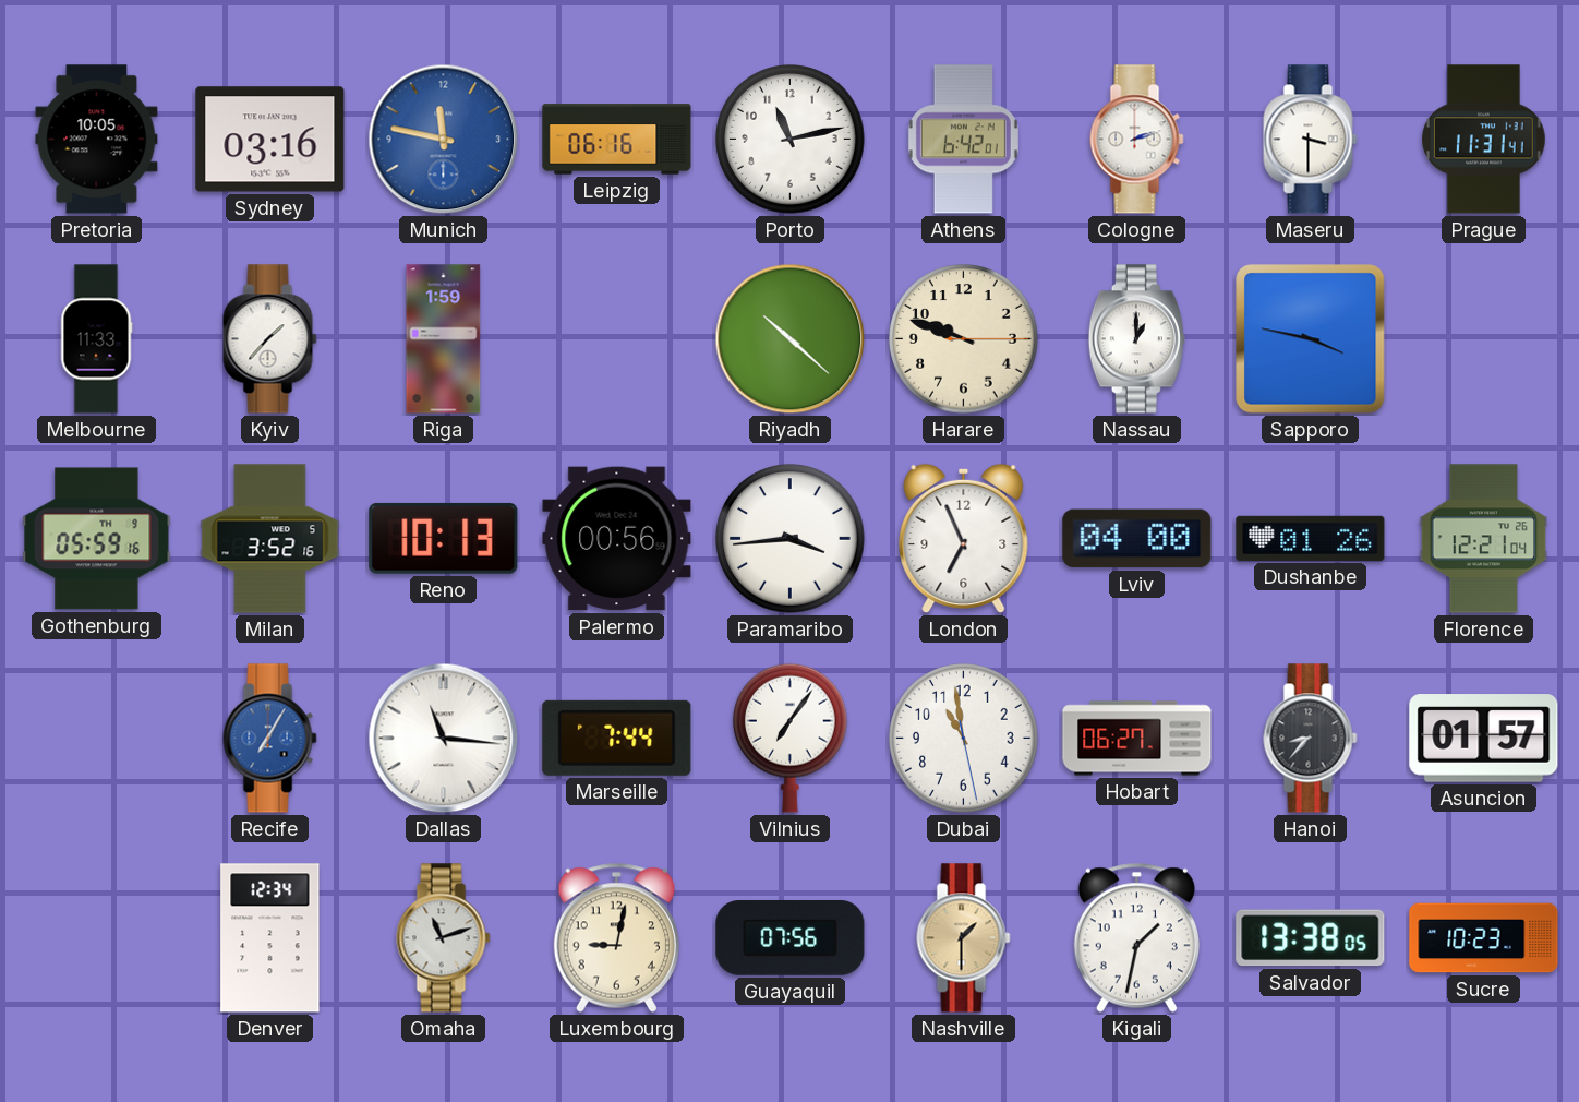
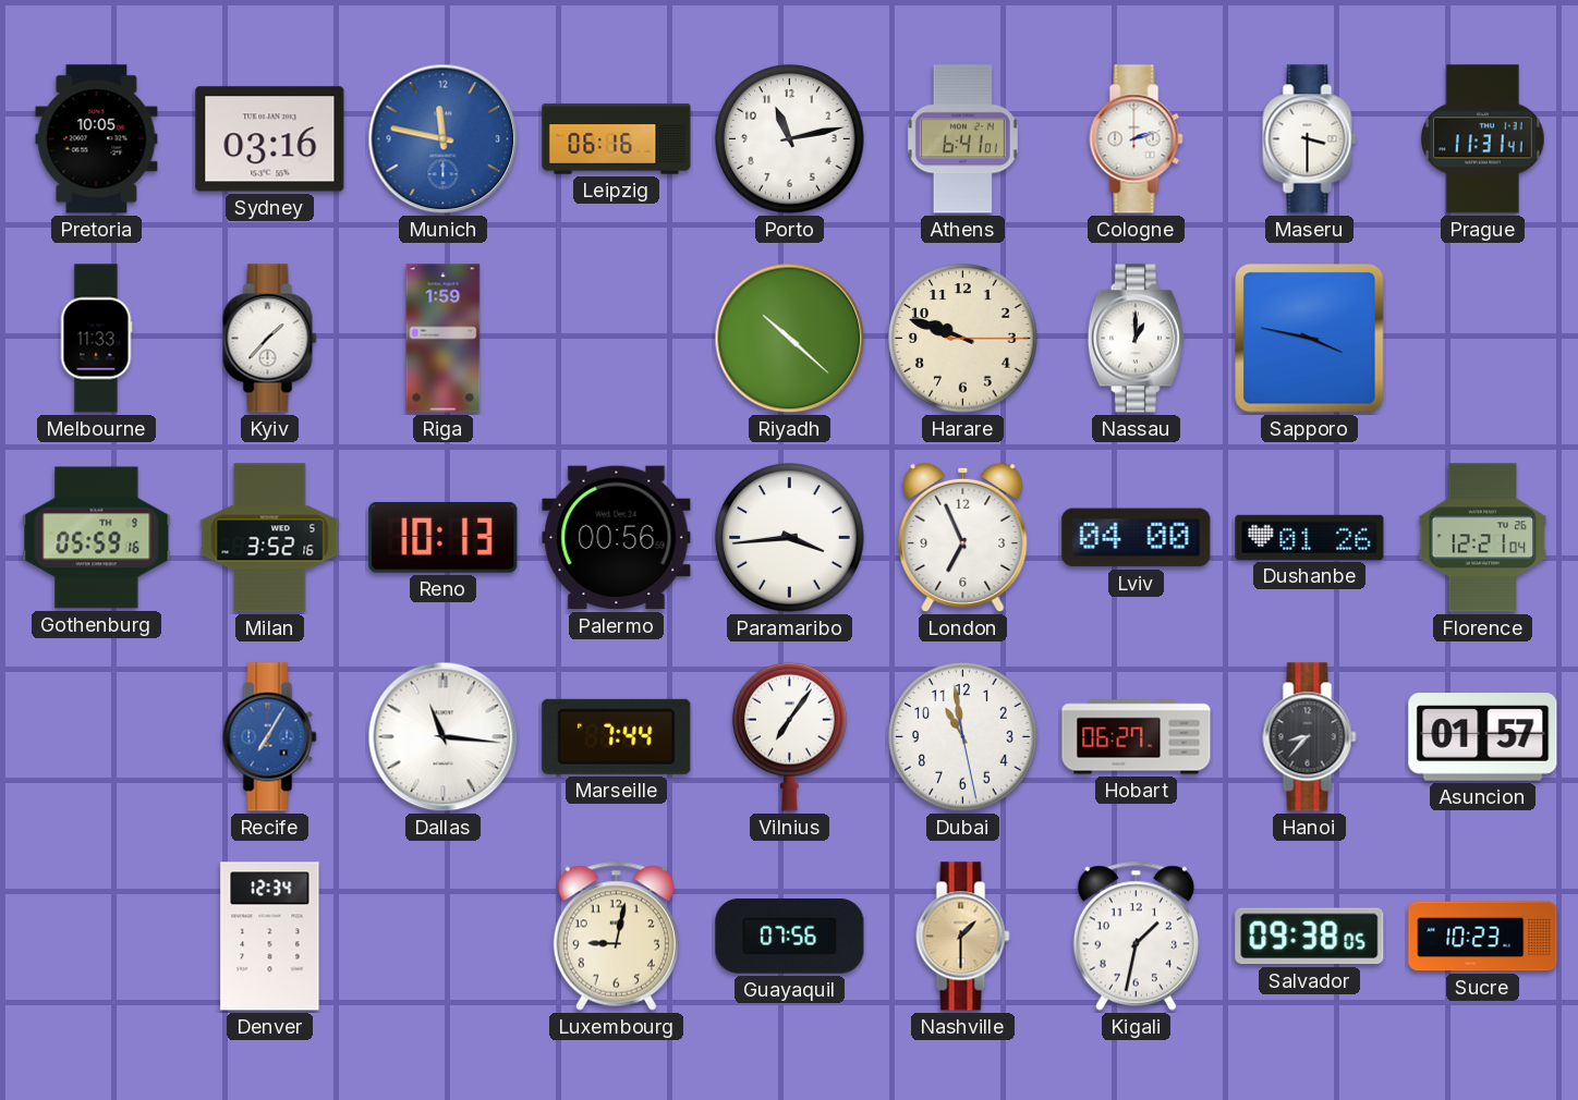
Athens: 6:42 -> 6:41
Omaha: 11:12 -> none
Salvador: 13:38 -> 09:38
